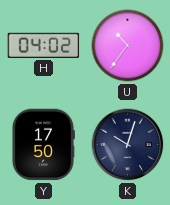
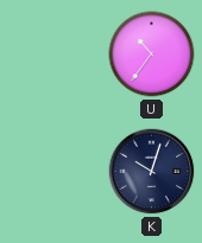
H: 04:02 -> none
Y: 17:50 -> none
